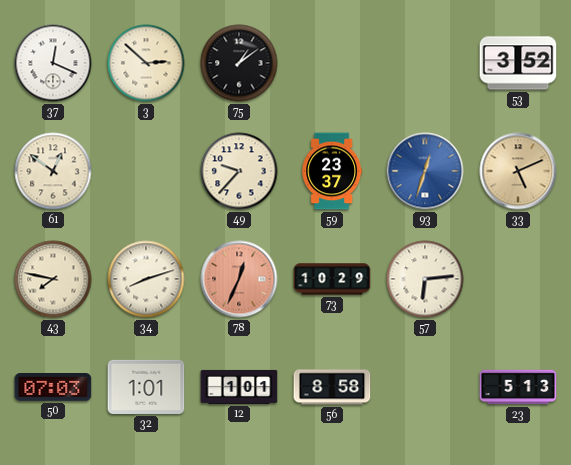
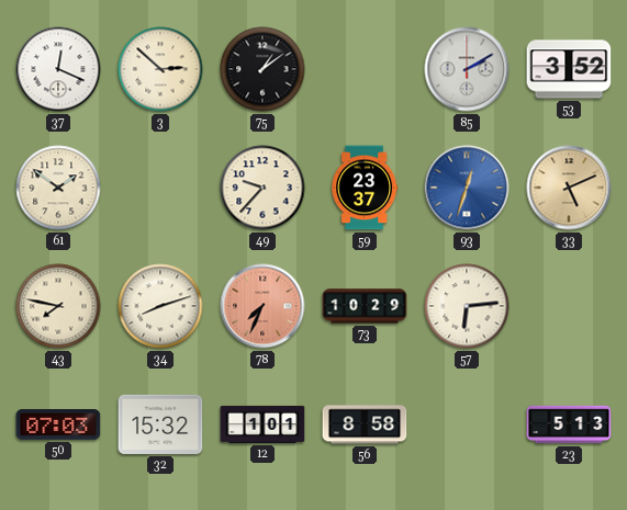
85: none -> 2:10
61: 12:51 -> 1:51
78: 12:34 -> 7:34
32: 1:01 -> 15:32
